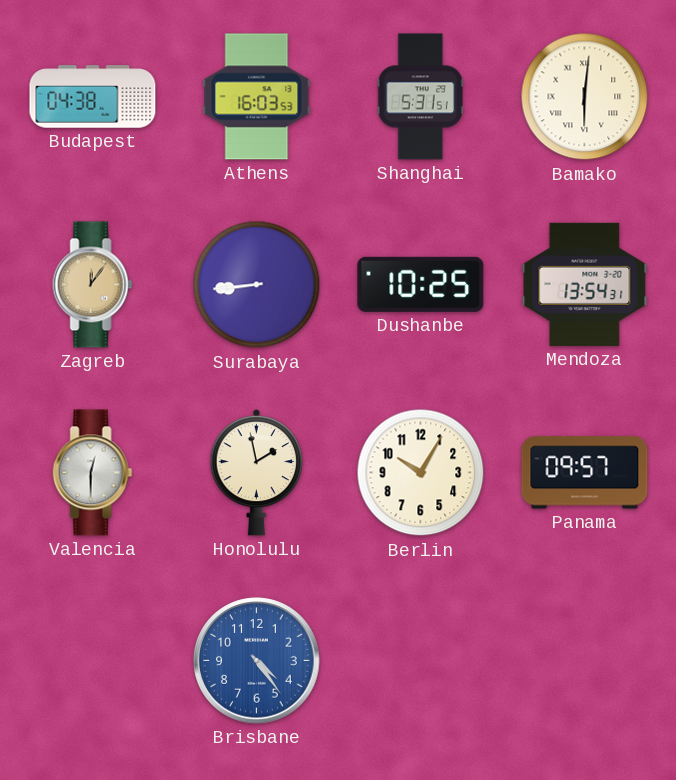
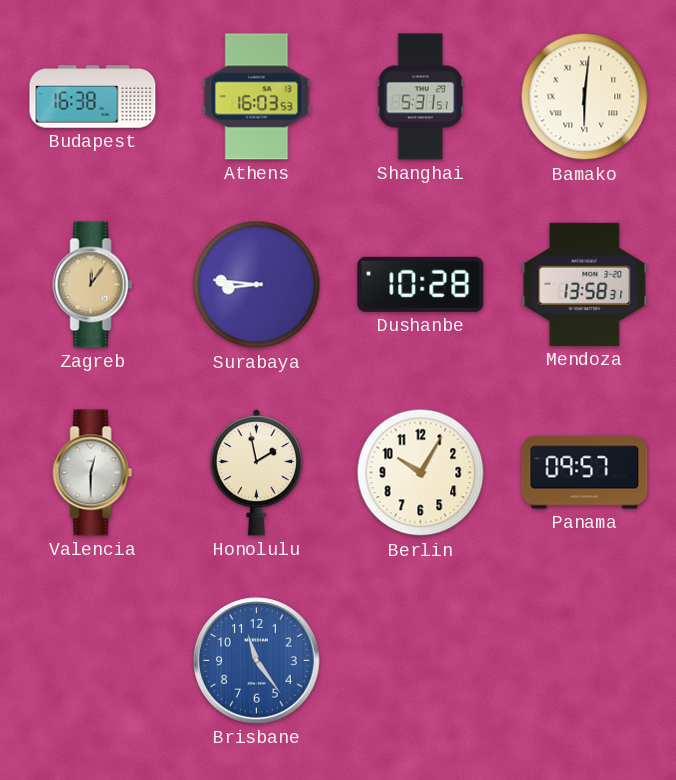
Budapest: 04:38 -> 16:38
Surabaya: 8:44 -> 8:46
Dushanbe: 10:25 -> 10:28
Mendoza: 13:54 -> 13:58
Brisbane: 4:24 -> 11:24
